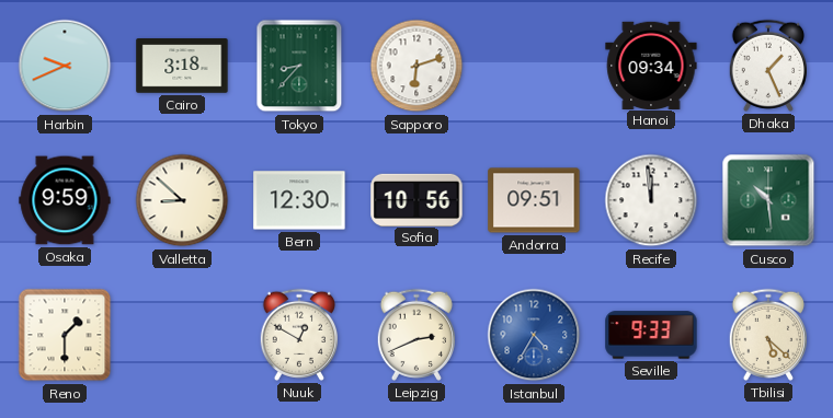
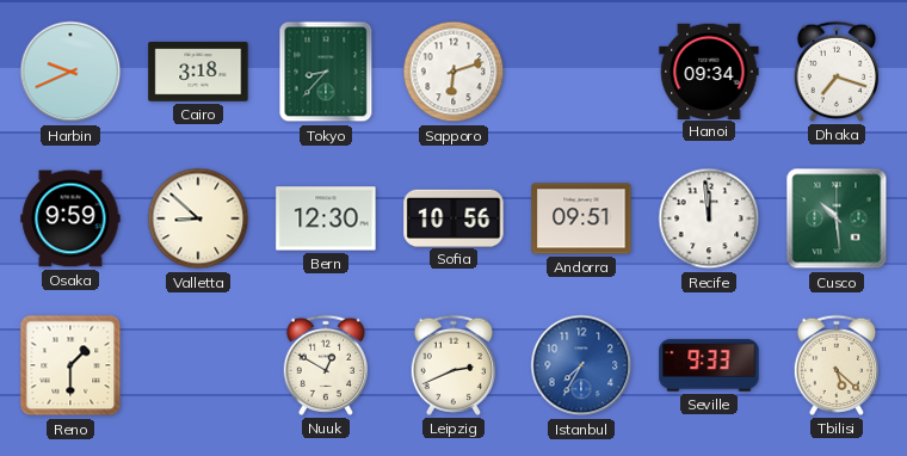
Dhaka: 1:26 -> 7:18
Istanbul: 4:35 -> 7:35
